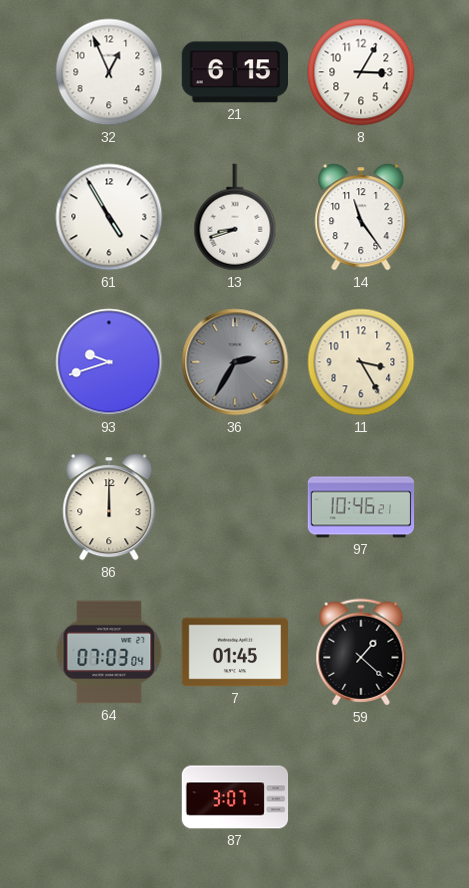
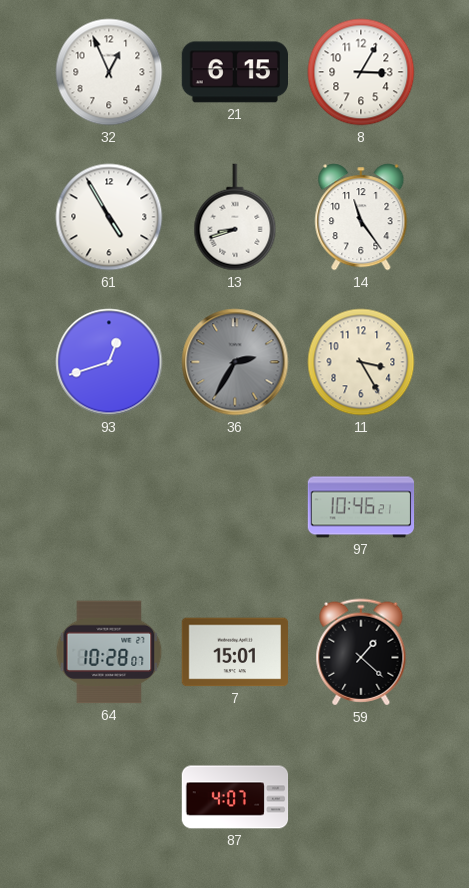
93: 9:42 -> 12:42
86: 12:00 -> none
64: 07:03 -> 10:28
7: 01:45 -> 15:01
87: 3:07 -> 4:07
